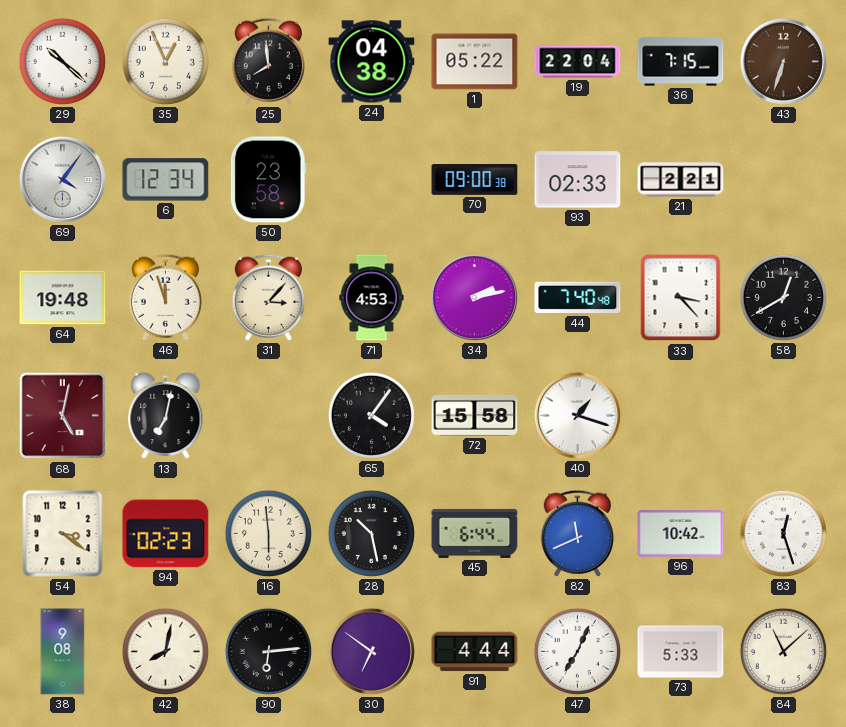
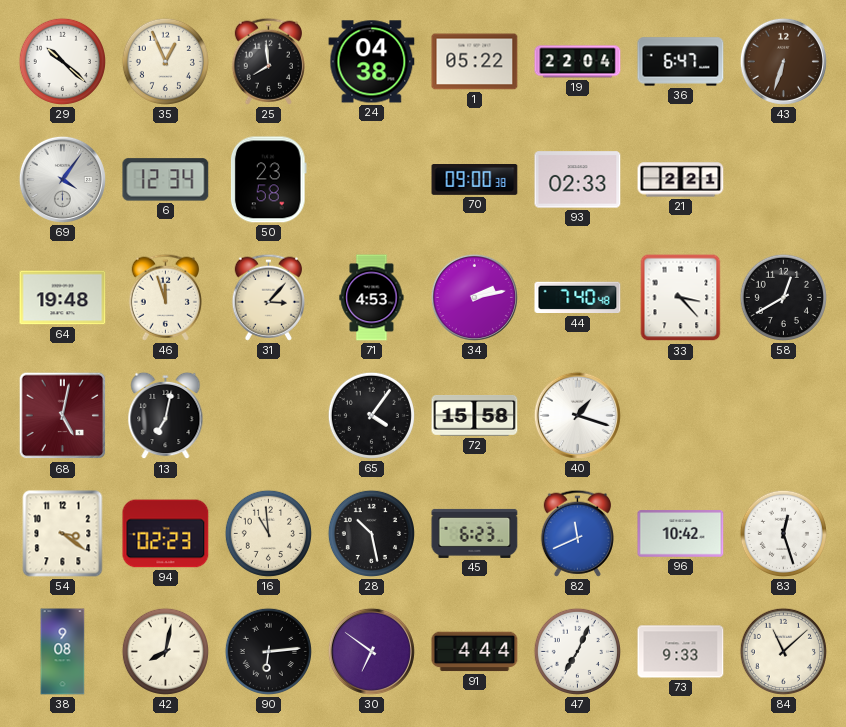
36: 7:15 -> 6:47
16: 5:59 -> 10:59
45: 6:44 -> 6:23
73: 5:33 -> 9:33
